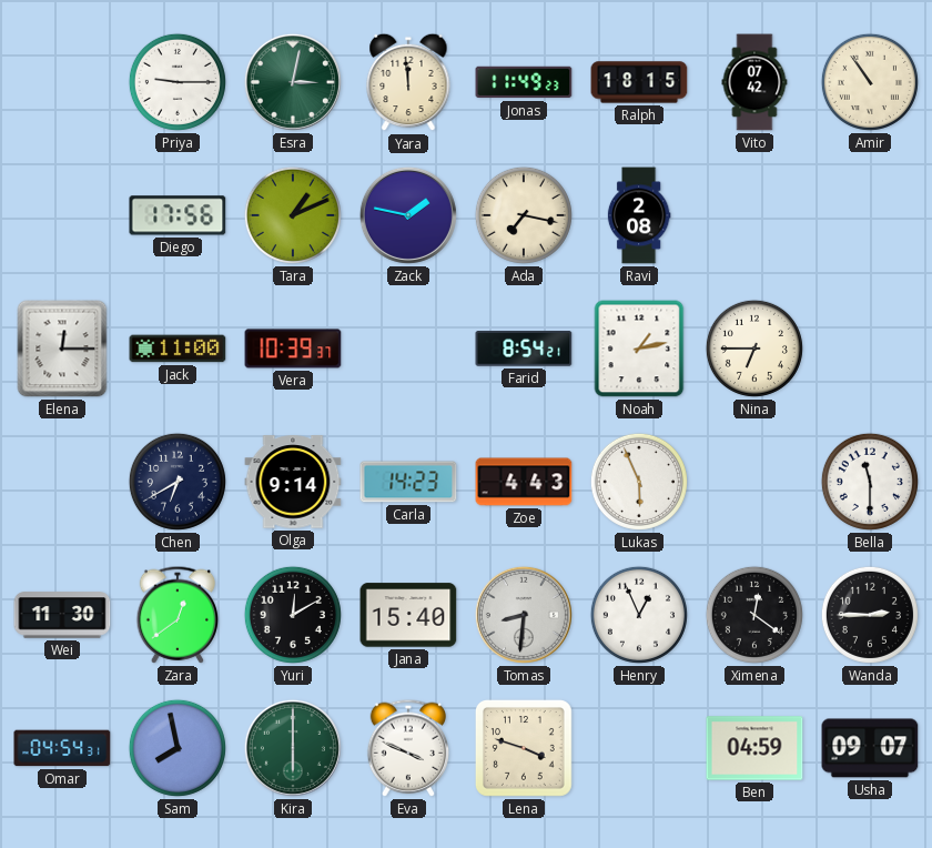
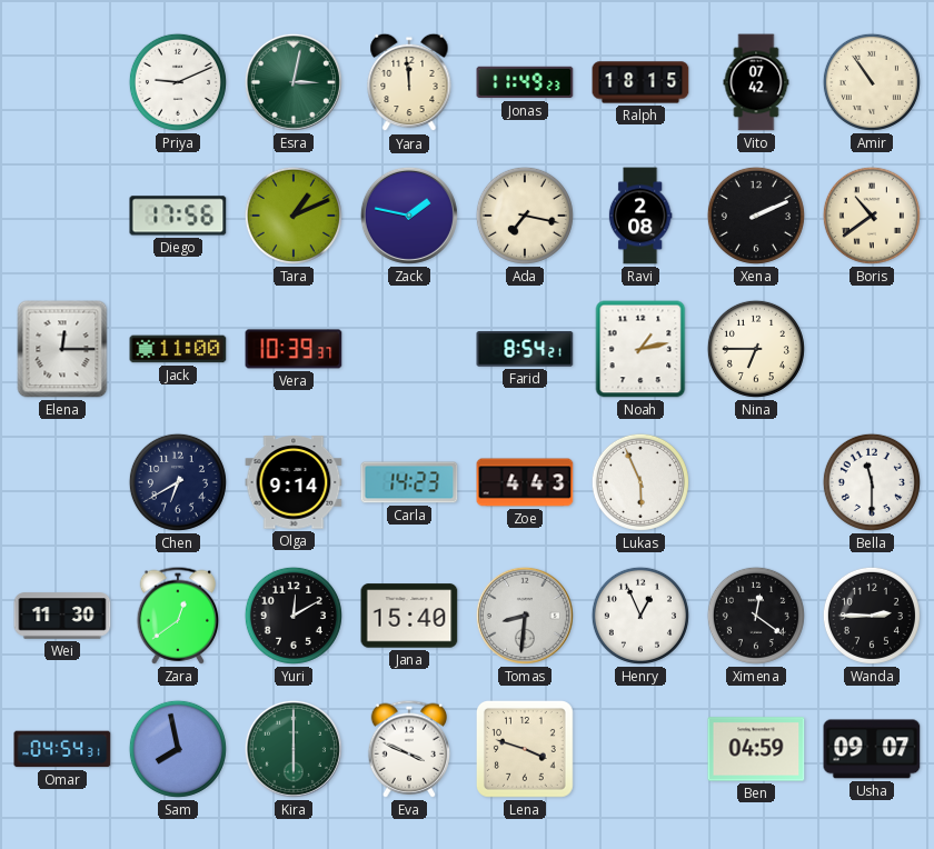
Priya: 9:15 -> 9:11
Xena: none -> 2:11
Boris: none -> 10:39
